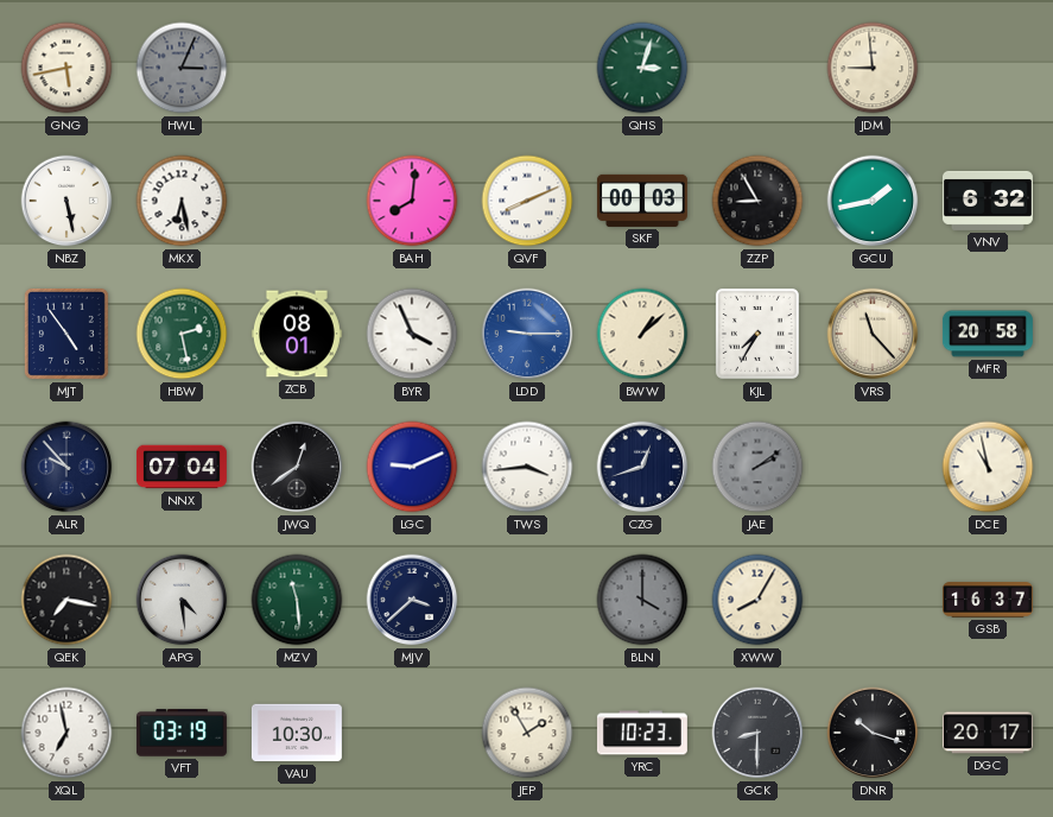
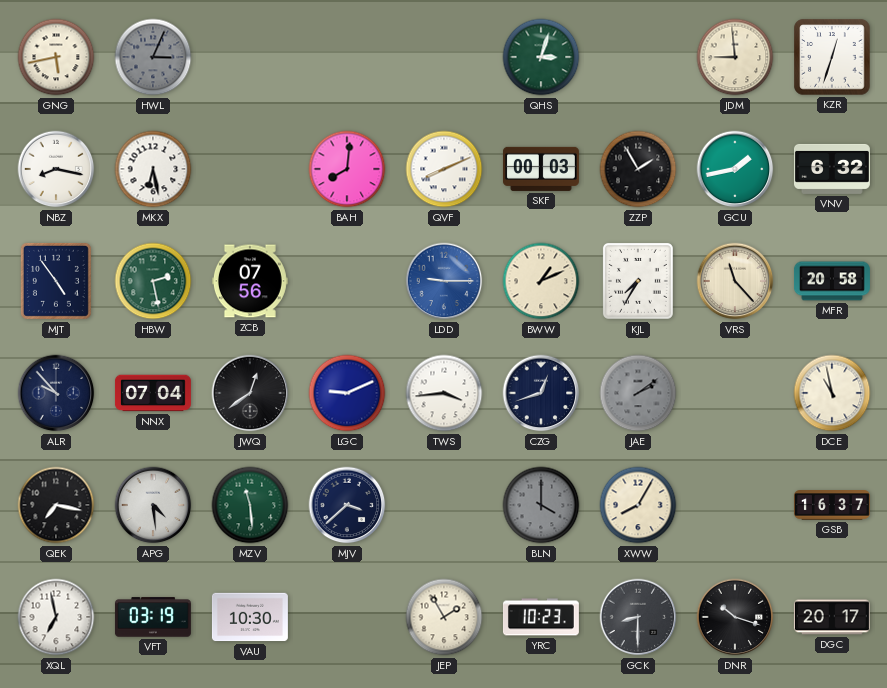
KZR: none -> 12:33
NBZ: 5:28 -> 8:17
ZZP: 8:55 -> 1:55
ZCB: 08:01 -> 07:56
BYR: 3:56 -> none
BWW: 1:08 -> 1:11
